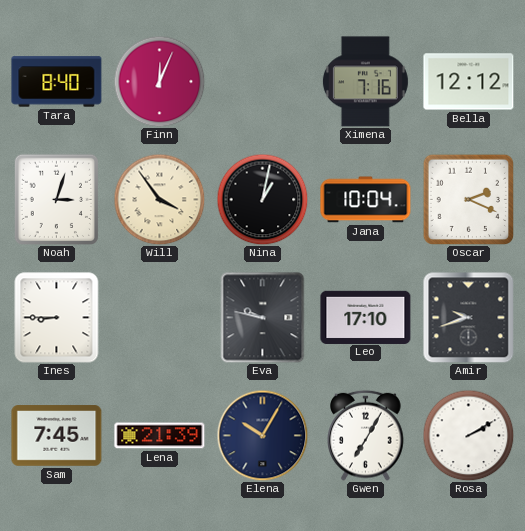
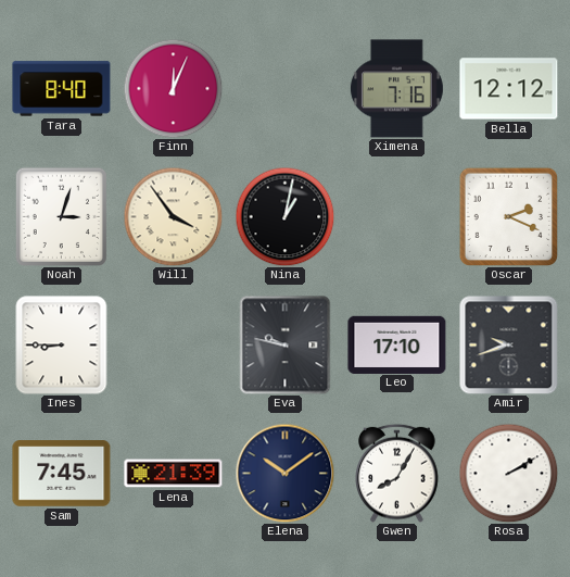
Jana: 10:04 -> none
Elena: 10:05 -> 10:09
Gwen: 7:05 -> 8:05
